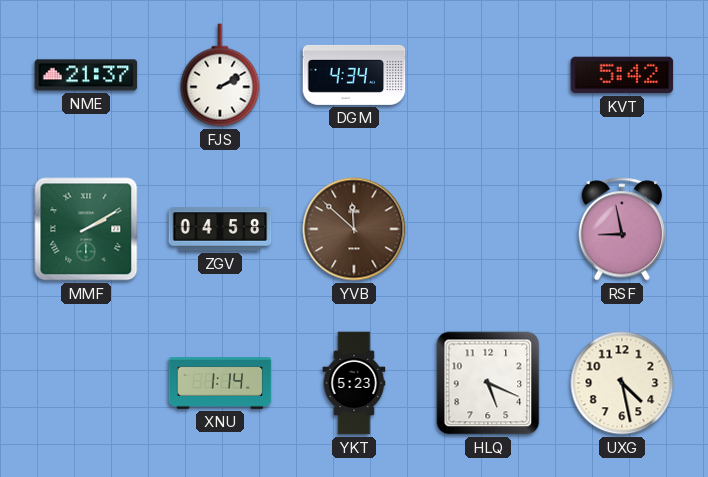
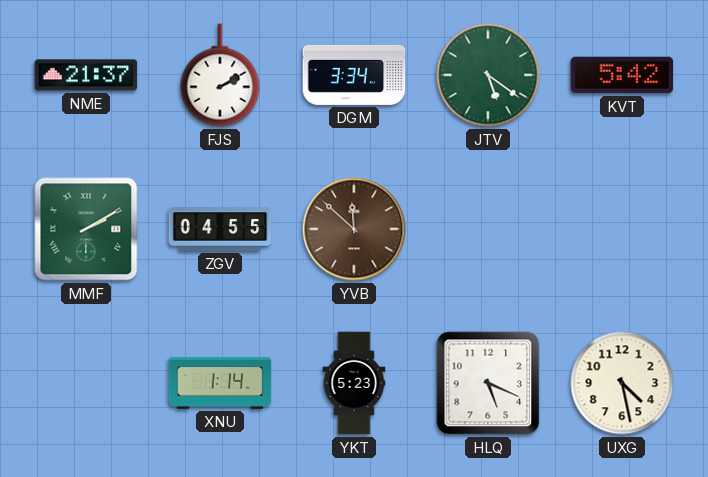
DGM: 4:34 -> 3:34
JTV: none -> 5:21
ZGV: 04:58 -> 04:55
RSF: 8:58 -> none
